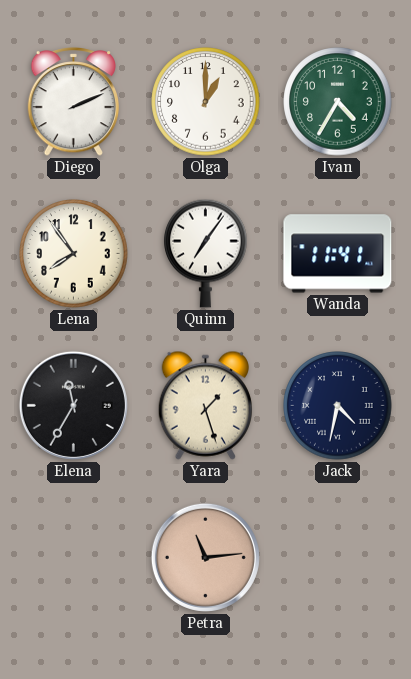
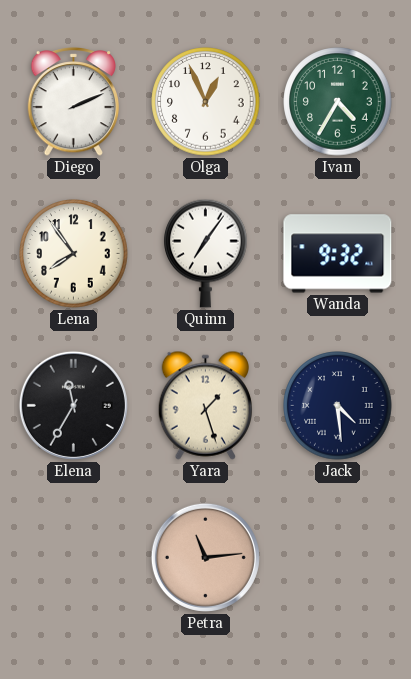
Olga: 1:00 -> 12:56
Wanda: 11:41 -> 9:32
Jack: 4:32 -> 4:29
